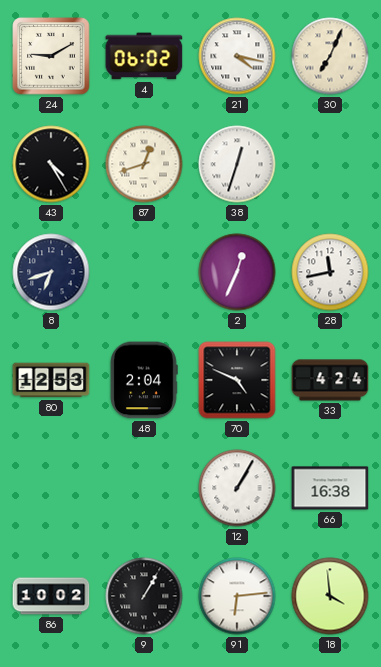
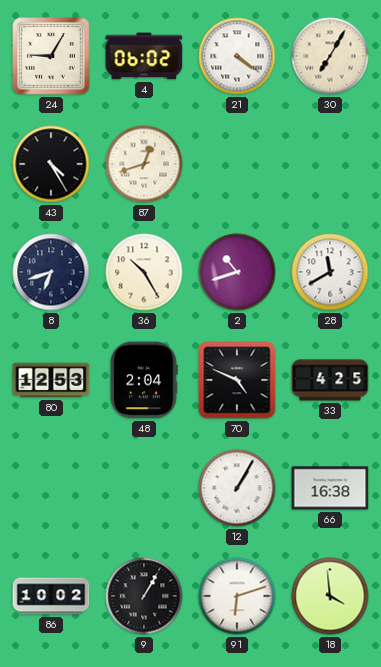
24: 9:10 -> 9:05
21: 4:17 -> 4:21
30: 7:04 -> 7:05
38: 12:33 -> none
36: none -> 10:25
2: 12:34 -> 10:42
28: 11:43 -> 11:40
33: 4:24 -> 4:25
91: 6:14 -> 6:12
